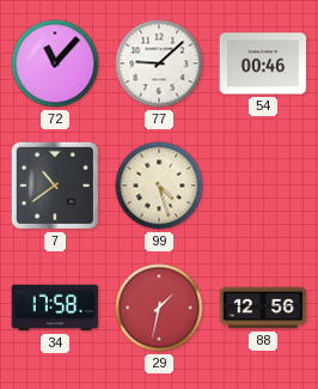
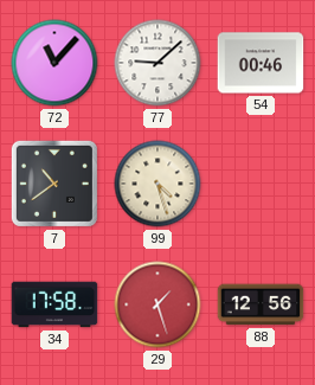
29: 1:32 -> 1:27
